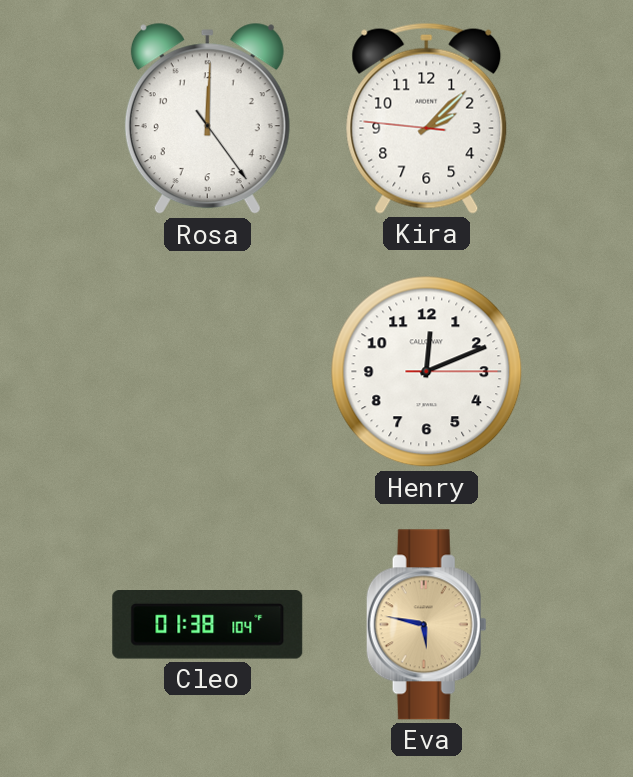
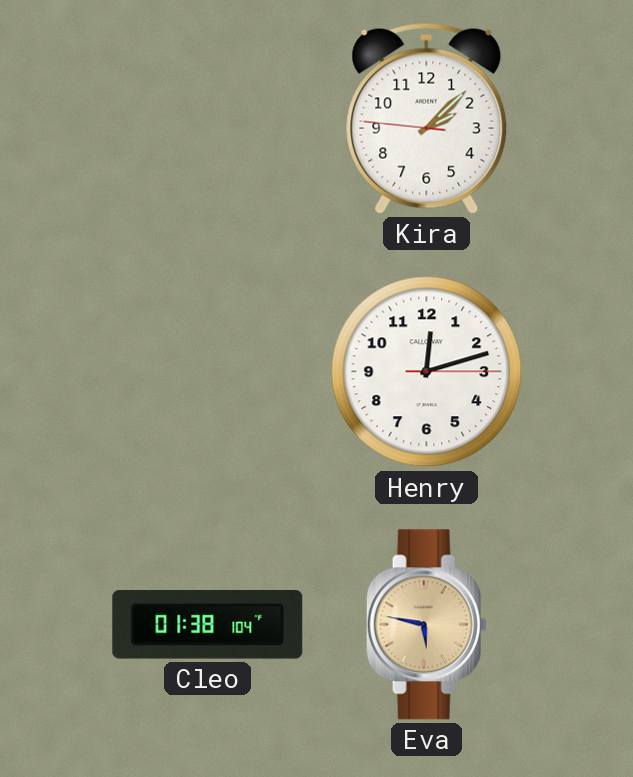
Rosa: 12:00 -> none
Henry: 12:11 -> 12:12
